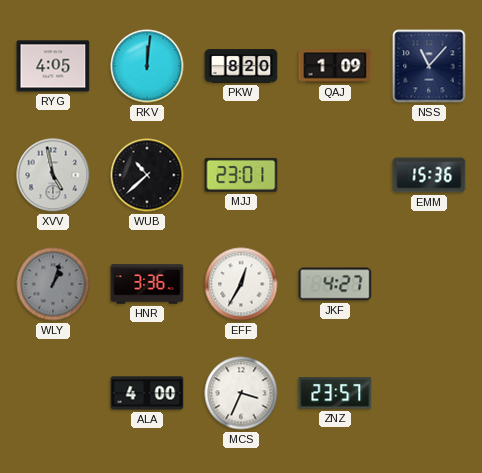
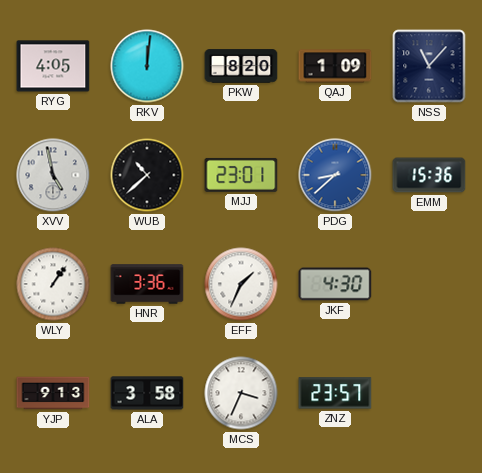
PDG: none -> 8:38
WLY: 1:03 -> 1:06
WLY dial: grey -> white
EFF: 12:35 -> 1:34
JKF: 4:27 -> 4:30
YJP: none -> 9:13
ALA: 4:00 -> 3:58
